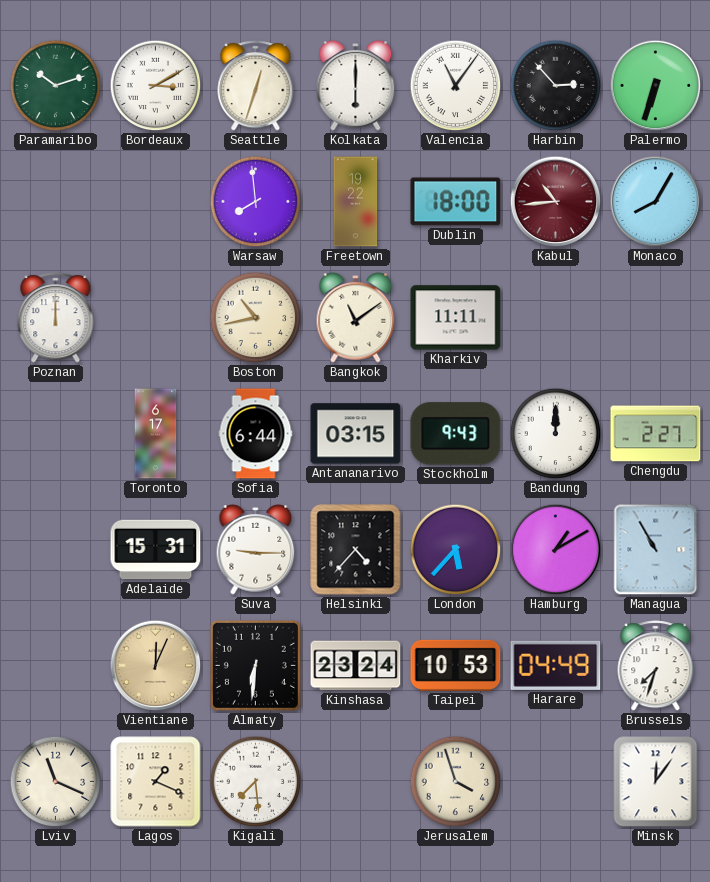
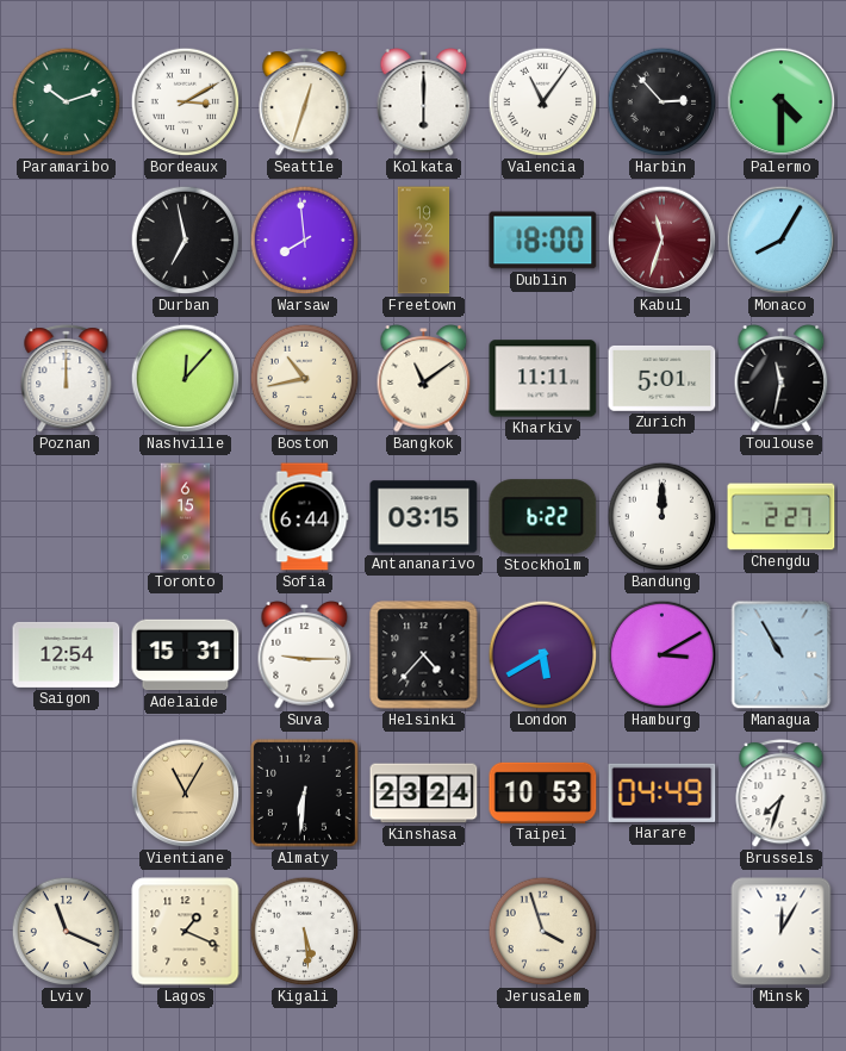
Palermo: 6:33 -> 4:30
Durban: none -> 6:58
Kabul: 10:44 -> 11:33
Nashville: none -> 12:07
Zurich: none -> 5:01
Toulouse: none -> 11:32
Toronto: 6:17 -> 6:15
Stockholm: 9:43 -> 6:22
Saigon: none -> 12:54
London: 5:37 -> 5:40
Hamburg: 1:10 -> 3:10
Vientiane: 12:04 -> 11:05
Kigali: 7:29 -> 5:29
Minsk: 12:06 -> 12:05
